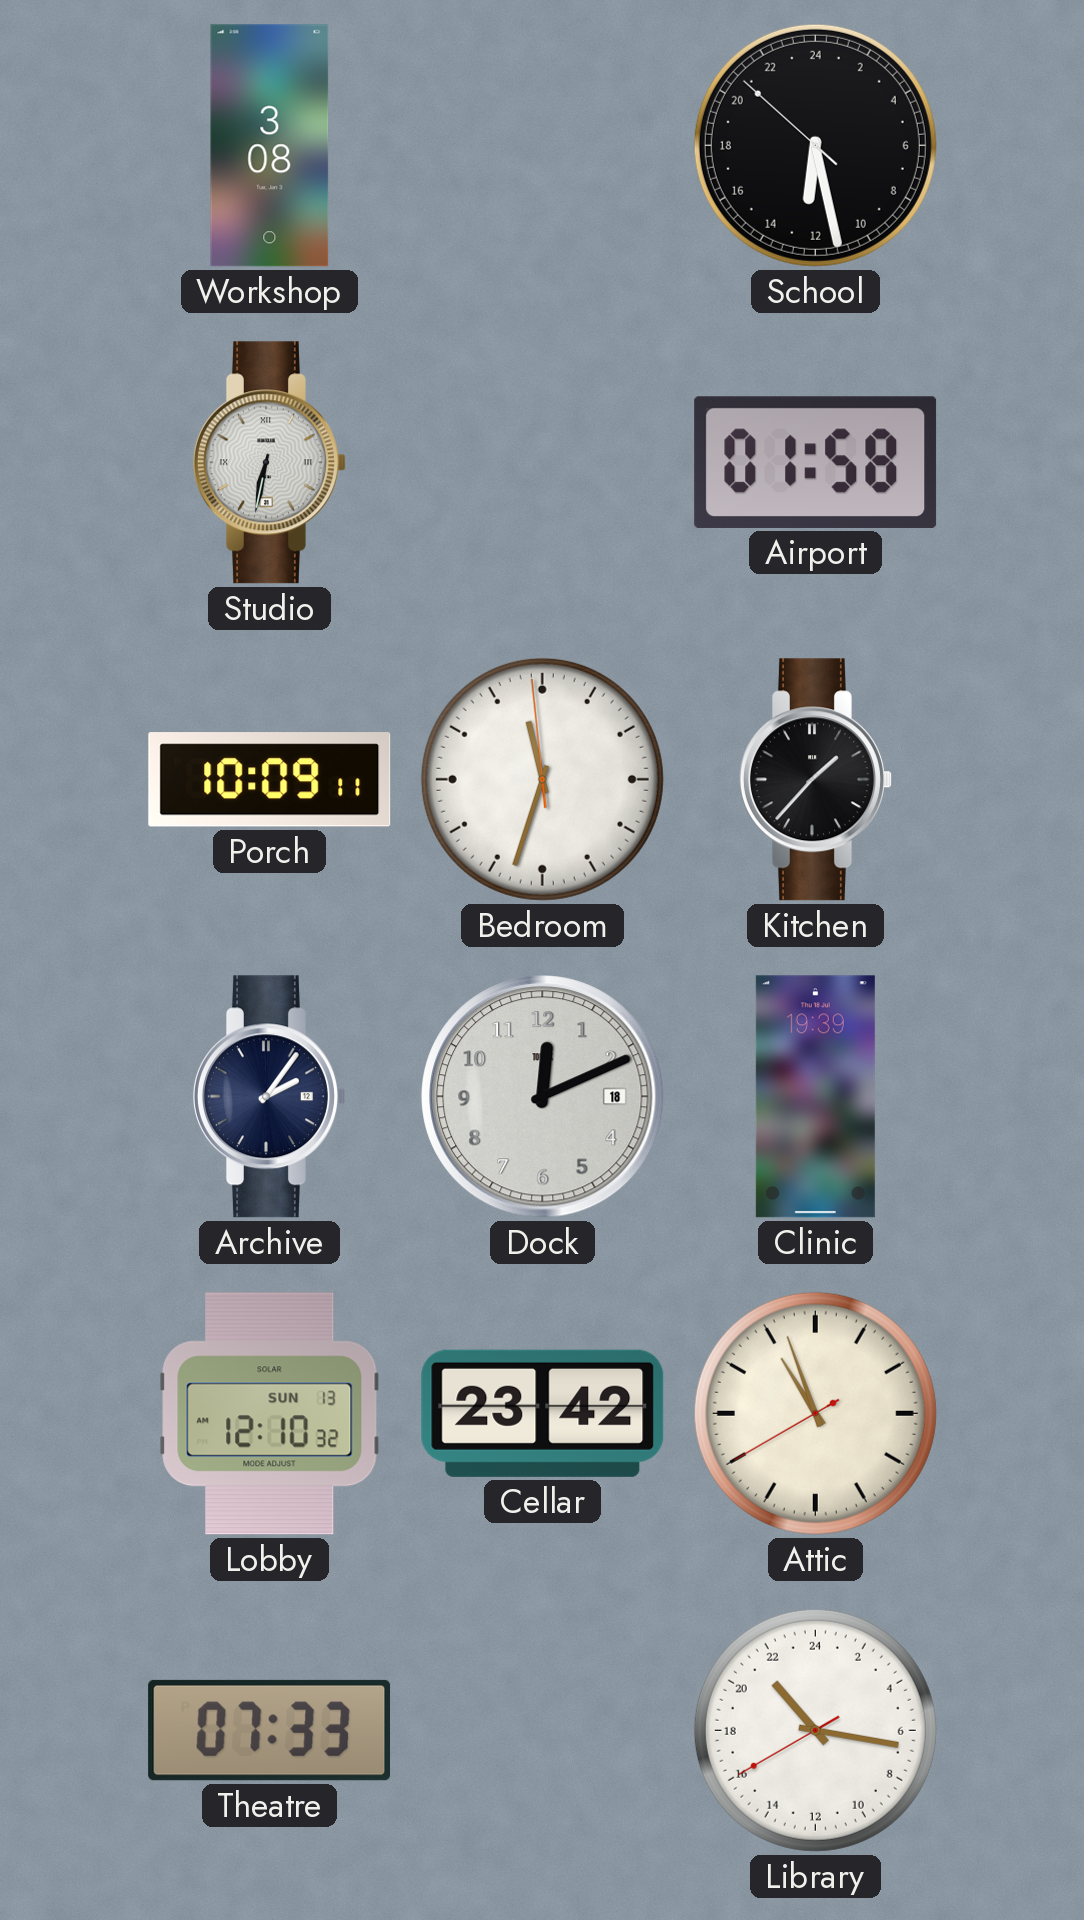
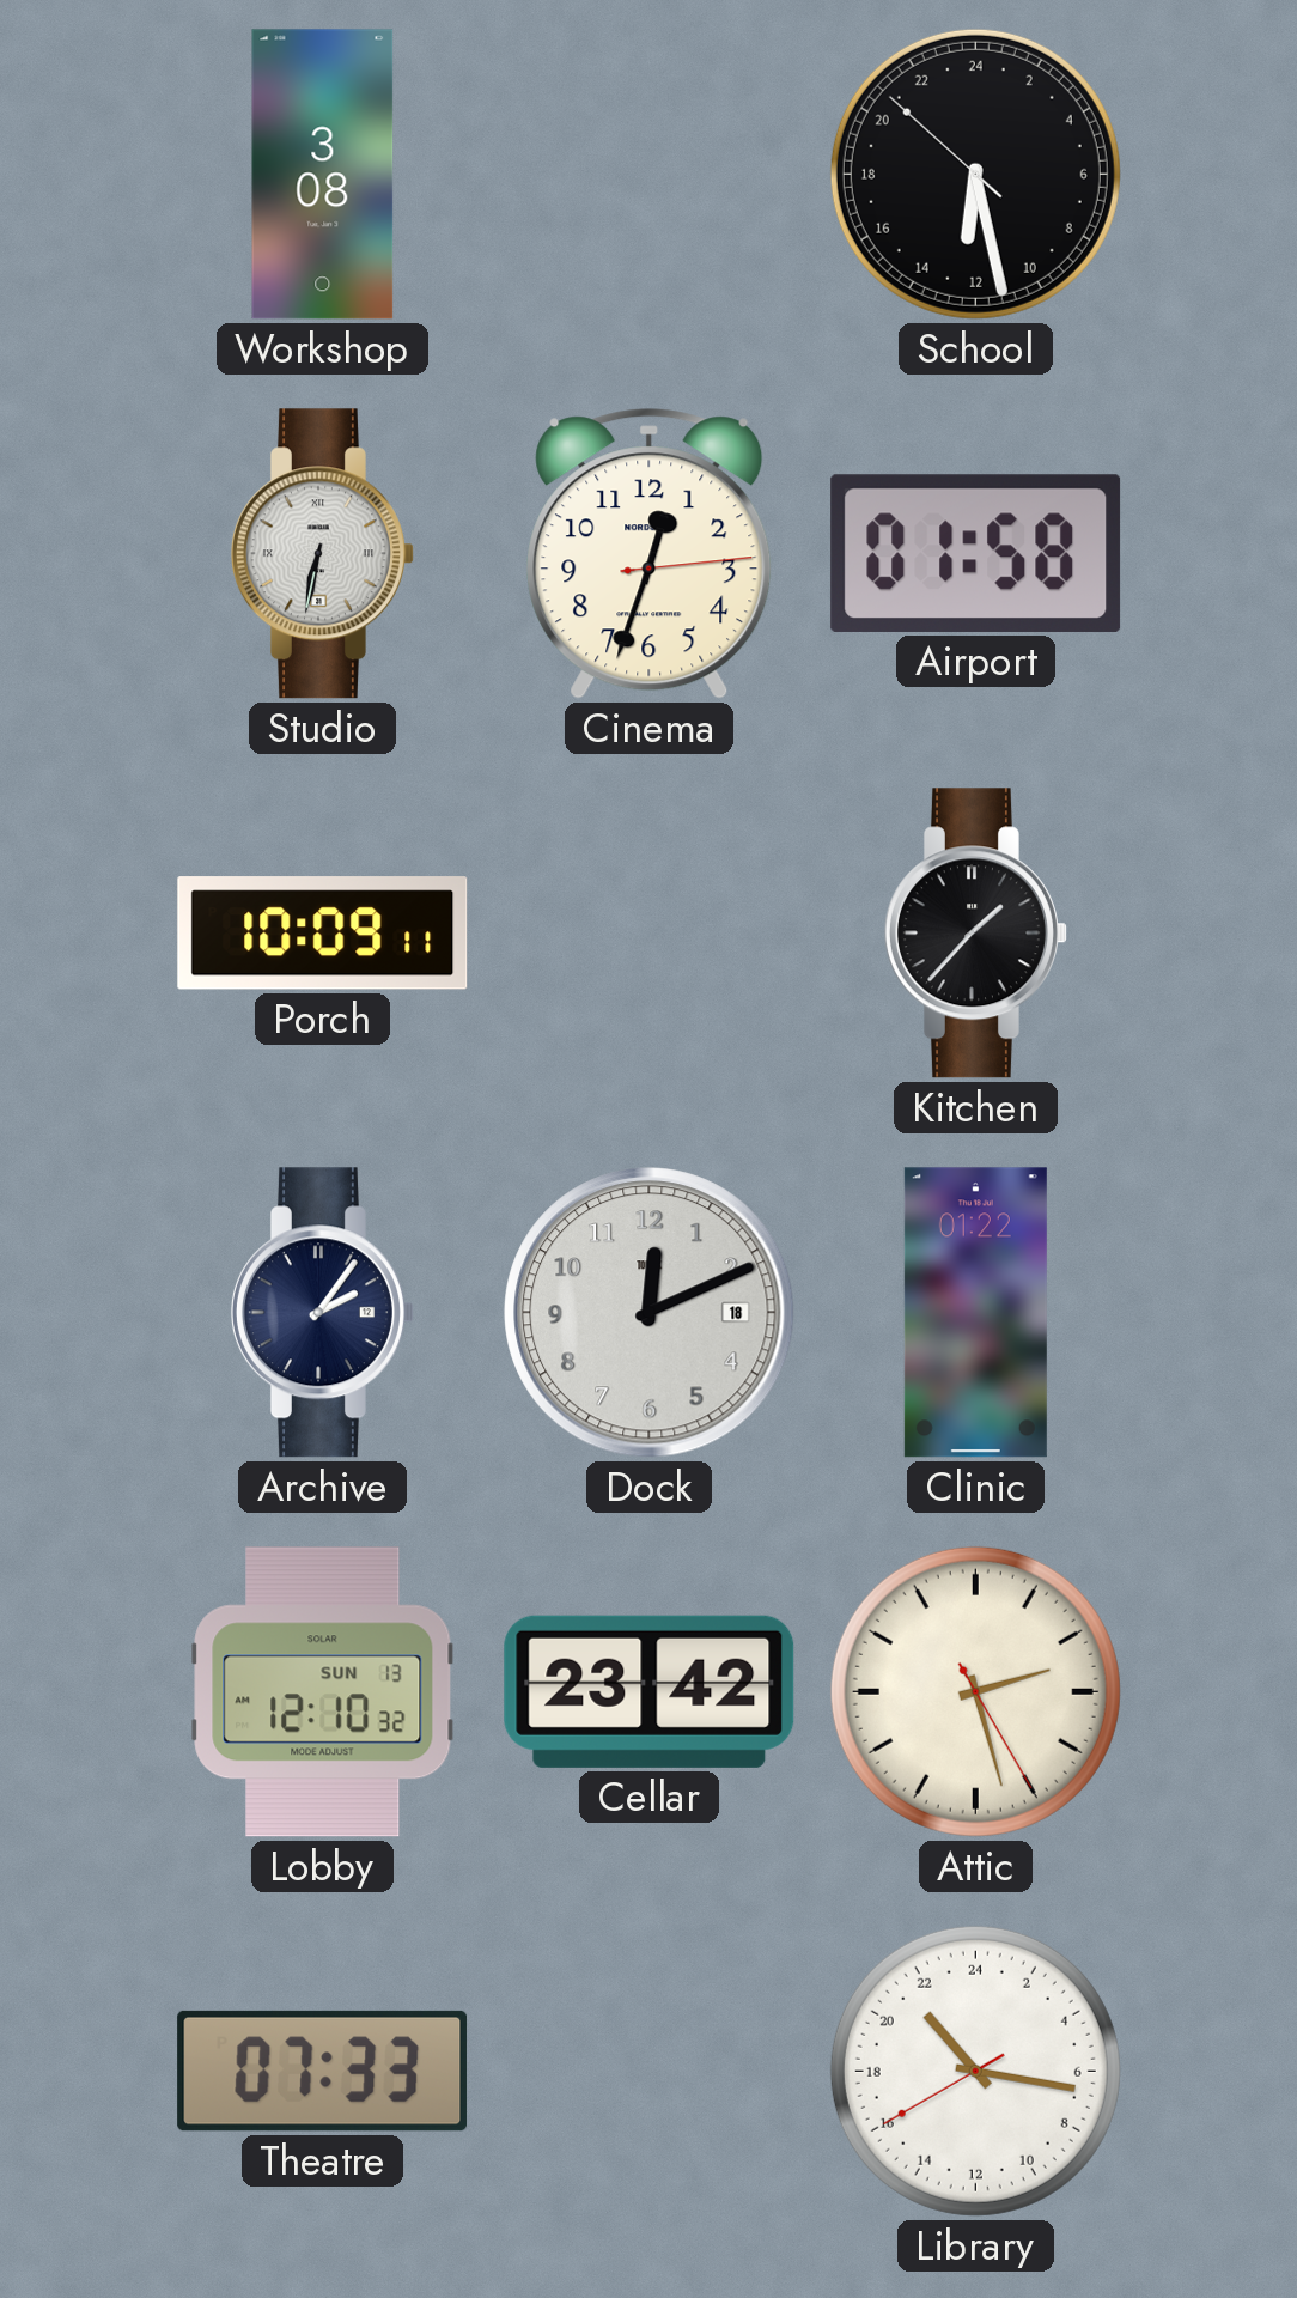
Cinema: none -> 12:33
Bedroom: 11:32 -> none
Clinic: 19:39 -> 01:22
Attic: 10:56 -> 2:27
